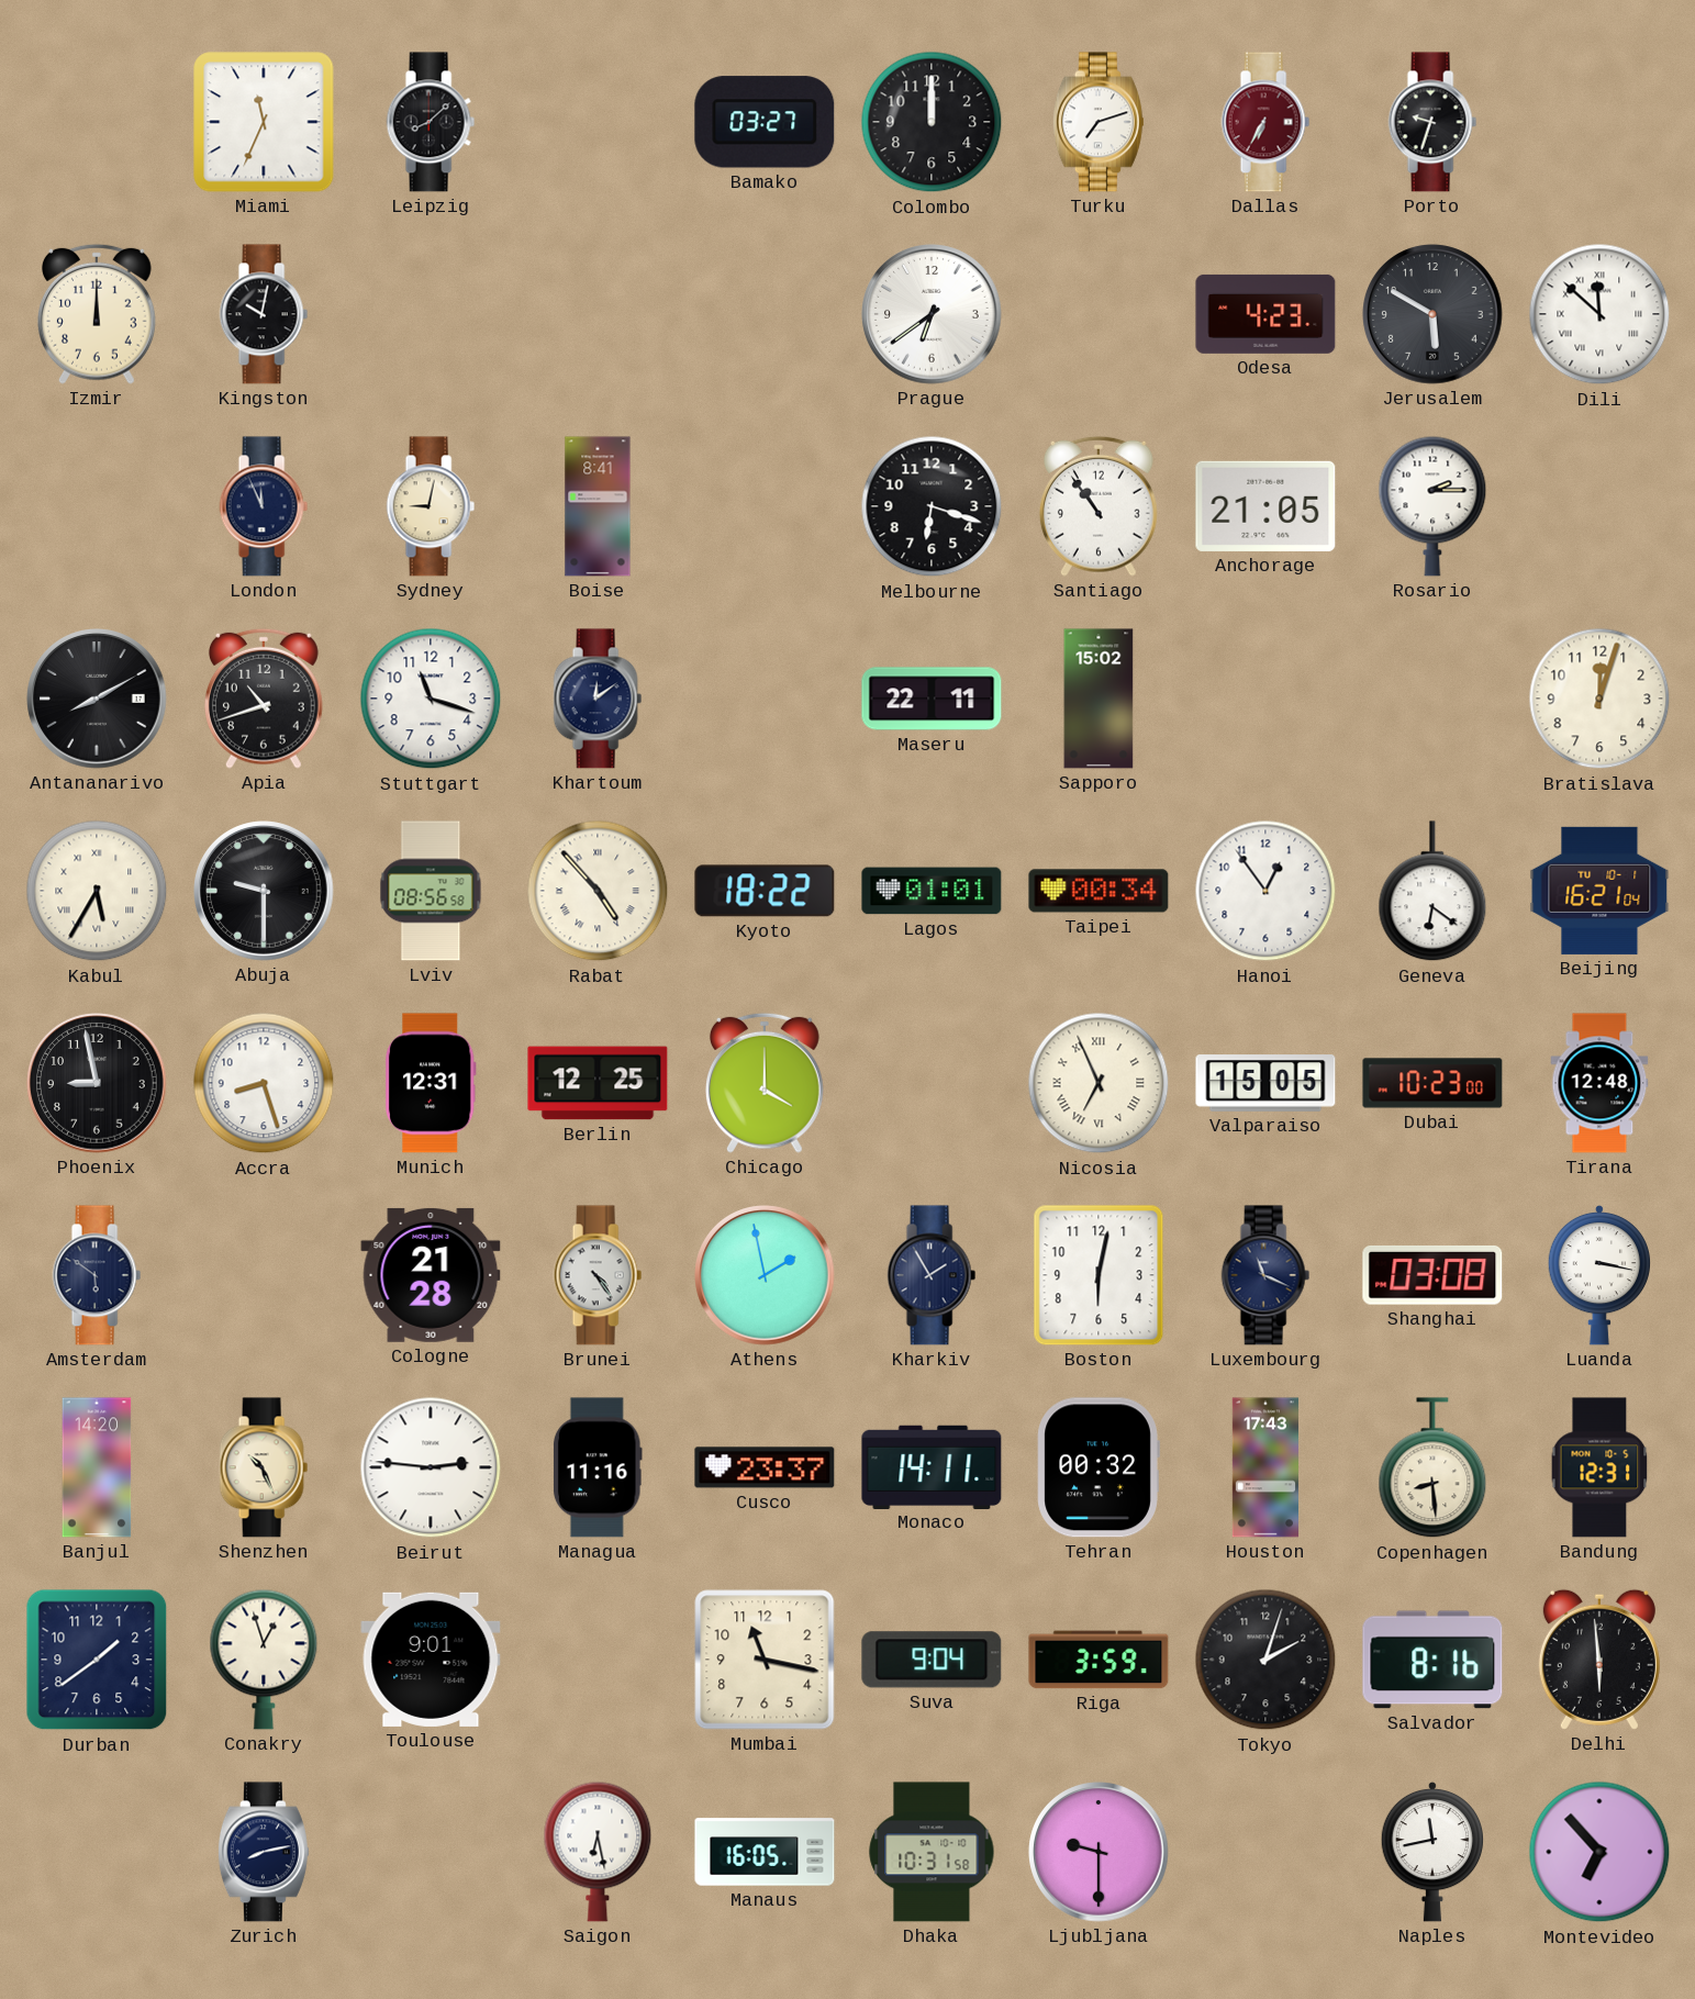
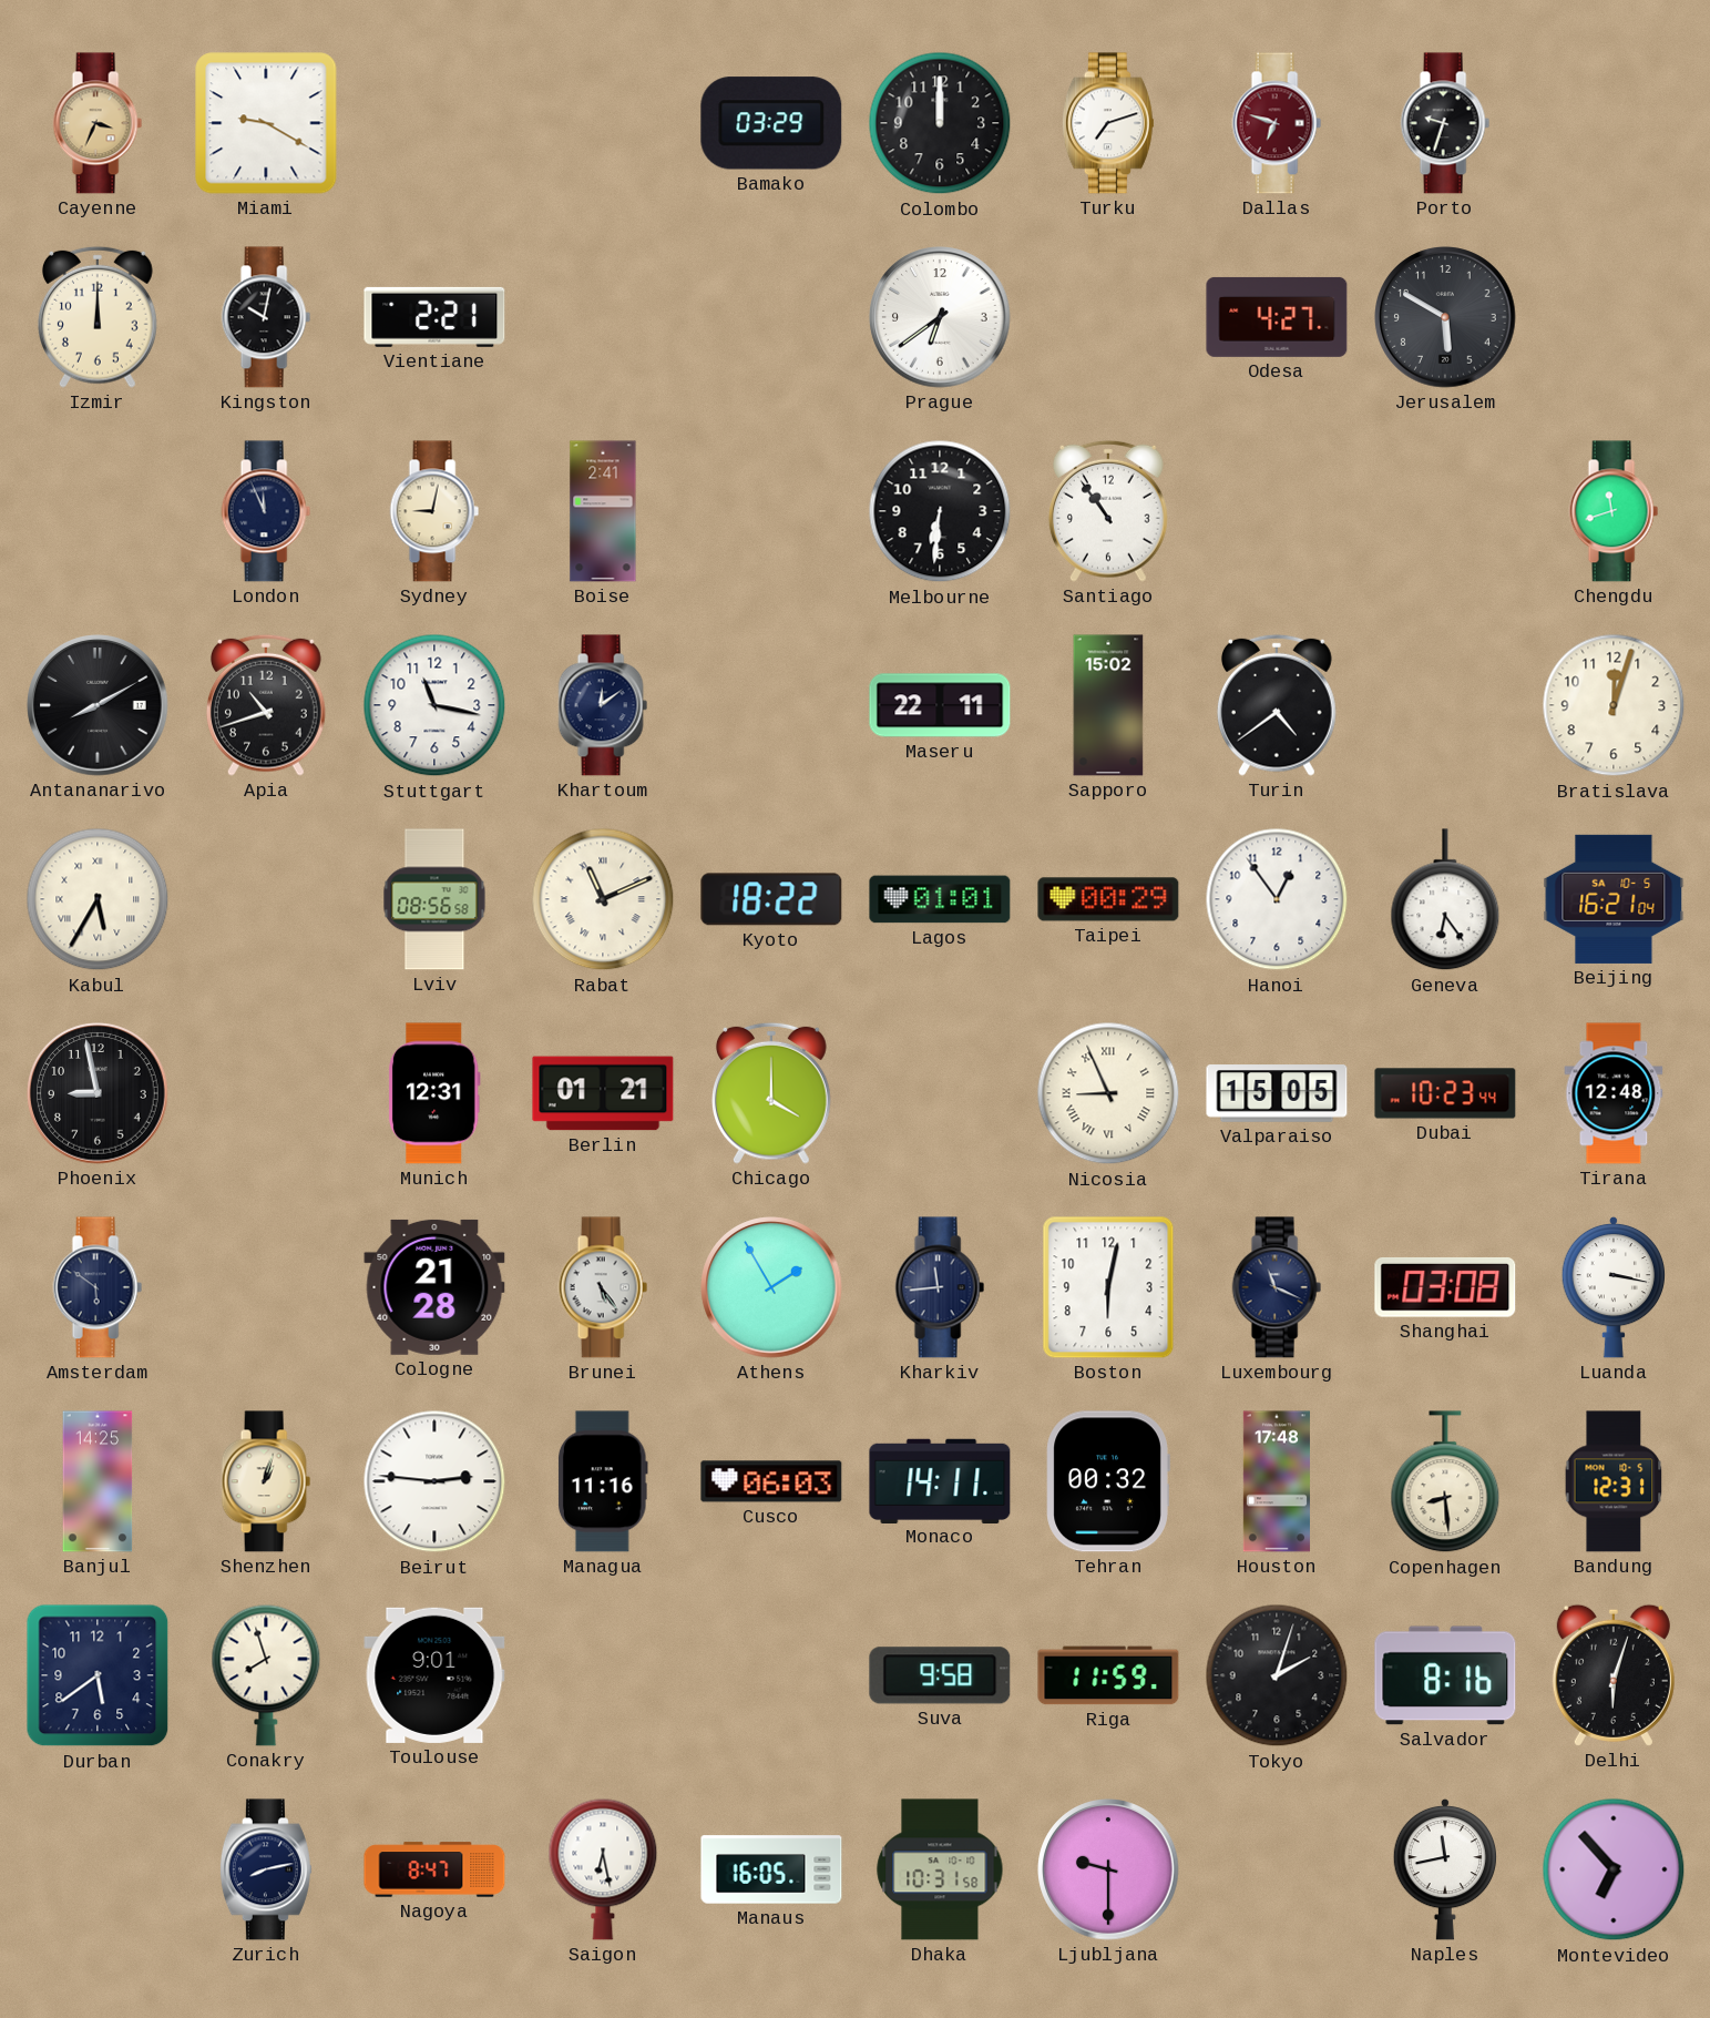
Cayenne: none -> 3:34
Miami: 11:34 -> 9:20
Leipzig: 8:08 -> none
Bamako: 03:27 -> 03:29
Dallas: 6:35 -> 6:48
Vientiane: none -> 2:21
Odesa: 4:23 -> 4:27
Dili: 11:52 -> none
Boise: 8:41 -> 2:41
Melbourne: 6:18 -> 6:31
Anchorage: 21:05 -> none
Rosario: 2:15 -> none
Chengdu: none -> 11:42
Stuttgart: 11:18 -> 11:17
Turin: none -> 4:39
Abuja: 9:30 -> none
Rabat: 4:53 -> 11:11
Taipei: 00:34 -> 00:29
Geneva: 6:21 -> 6:24
Beijing date: TU 10-1 -> SA 10-5
Accra: 8:27 -> none
Berlin: 12:25 -> 01:21
Nicosia: 6:56 -> 8:56
Dubai: 10:23:00 -> 10:23:44
Brunei: 4:24 -> 5:24
Athens: 1:58 -> 1:55
Kharkiv: 1:55 -> 11:44
Banjul: 14:20 -> 14:25
Shenzhen: 10:26 -> 1:03
Cusco: 23:37 -> 06:03
Houston: 17:43 -> 17:48
Durban: 1:39 -> 5:39
Conakry: 12:57 -> 7:57
Mumbai: 11:17 -> none
Suva: 9:04 -> 9:58
Riga: 3:59 -> 11:59
Delhi: 5:59 -> 6:03
Nagoya: none -> 8:47
